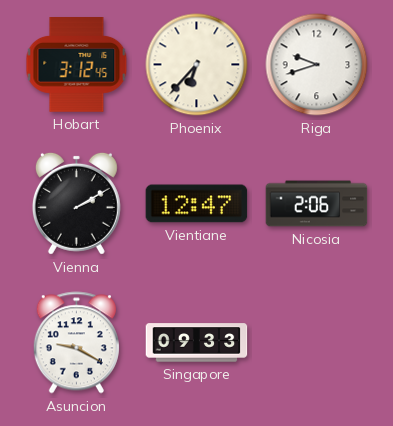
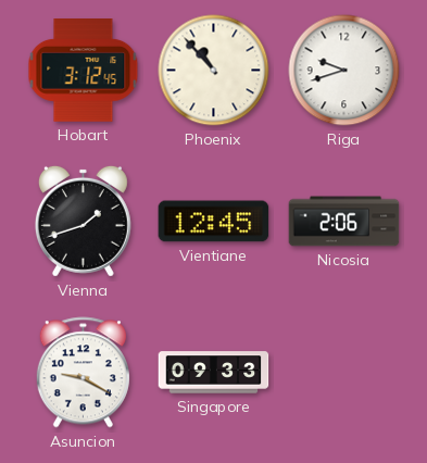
Phoenix: 6:37 -> 10:53
Vienna: 2:10 -> 1:42
Vientiane: 12:47 -> 12:45
